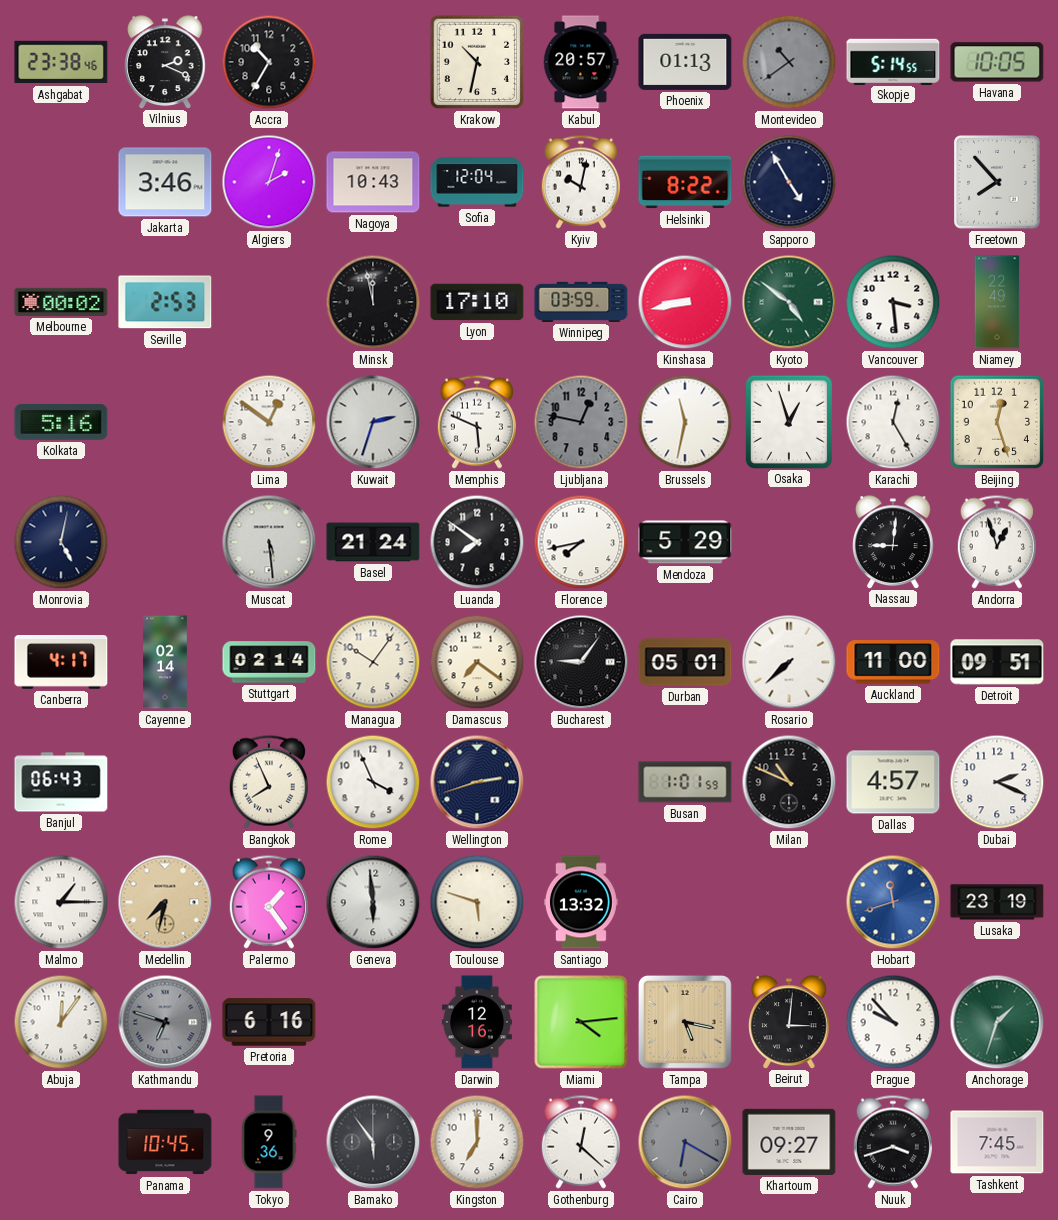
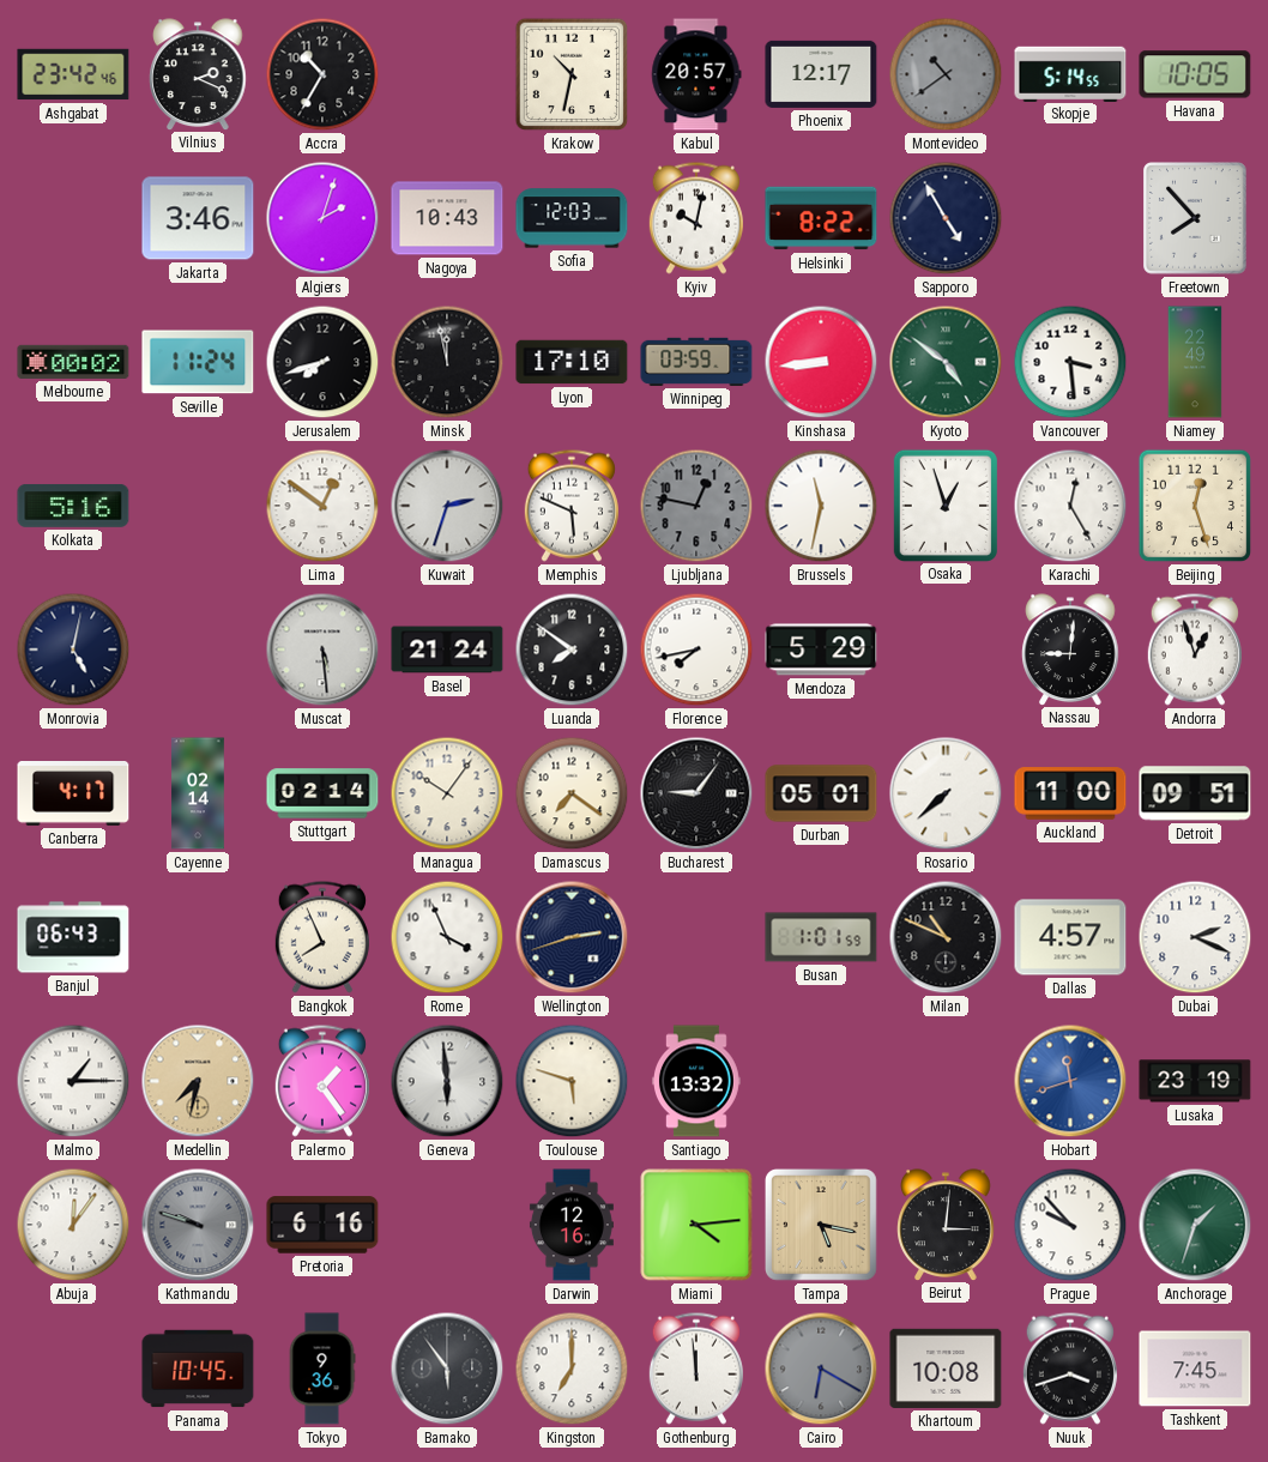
Ashgabat: 23:38 -> 23:42
Phoenix: 01:13 -> 12:17
Sofia: 12:04 -> 12:03
Seville: 2:53 -> 11:24
Jerusalem: none -> 7:42
Kinshasa: 8:43 -> 8:44
Kathmandu: 6:48 -> 9:48
Gothenburg: 12:22 -> 11:59
Khartoum: 09:27 -> 10:08
